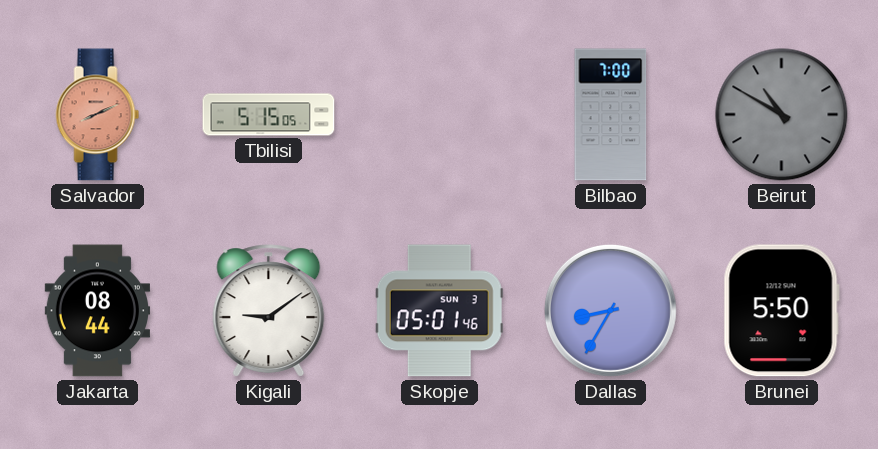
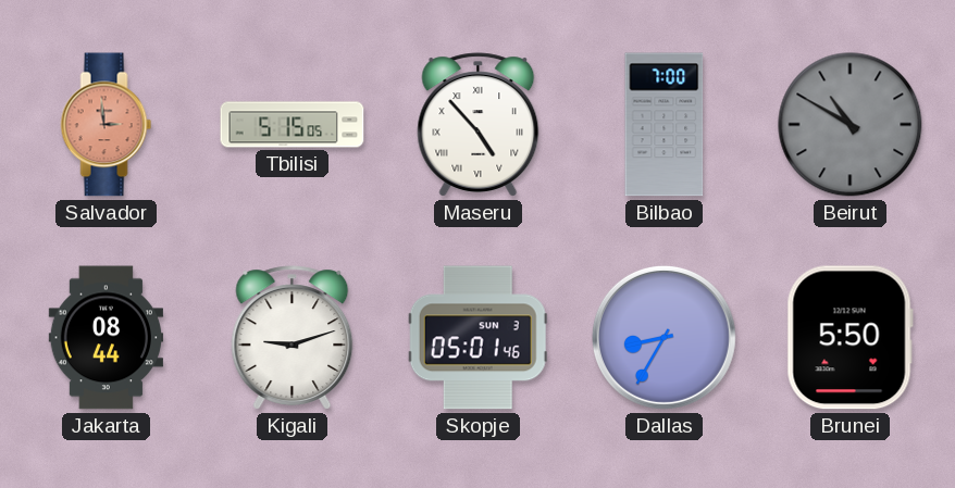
Salvador: 8:11 -> 2:59
Maseru: none -> 4:53
Kigali: 9:09 -> 9:12
